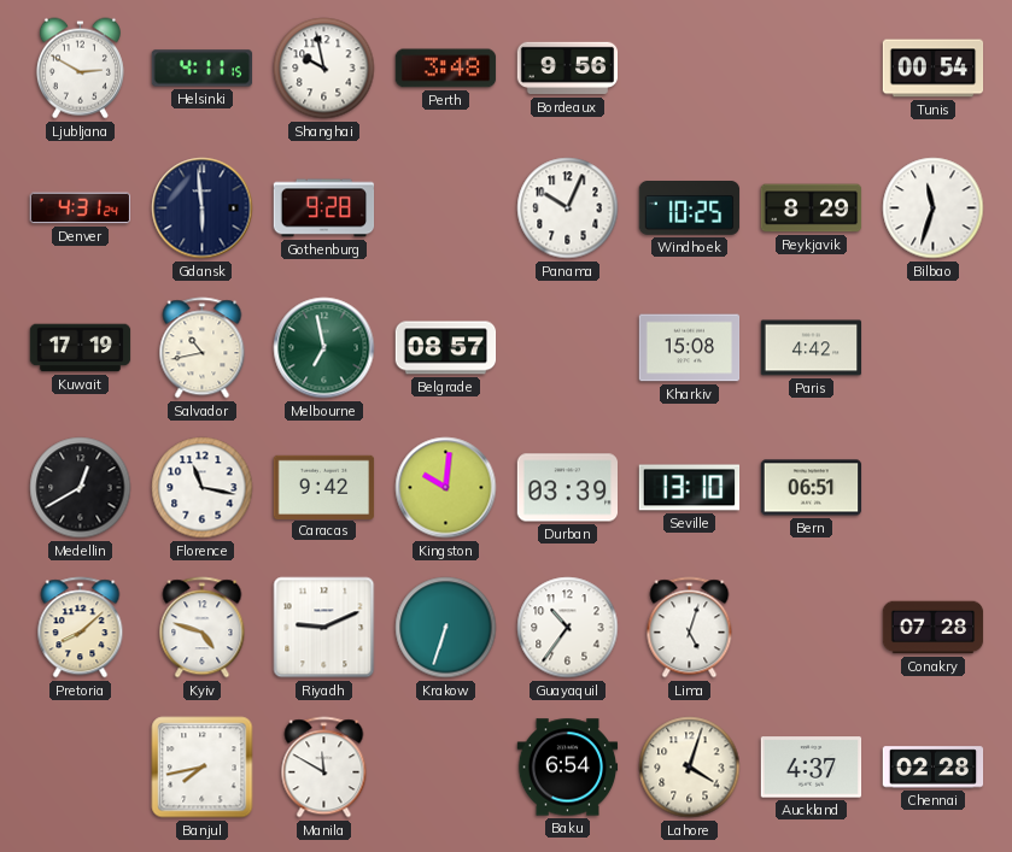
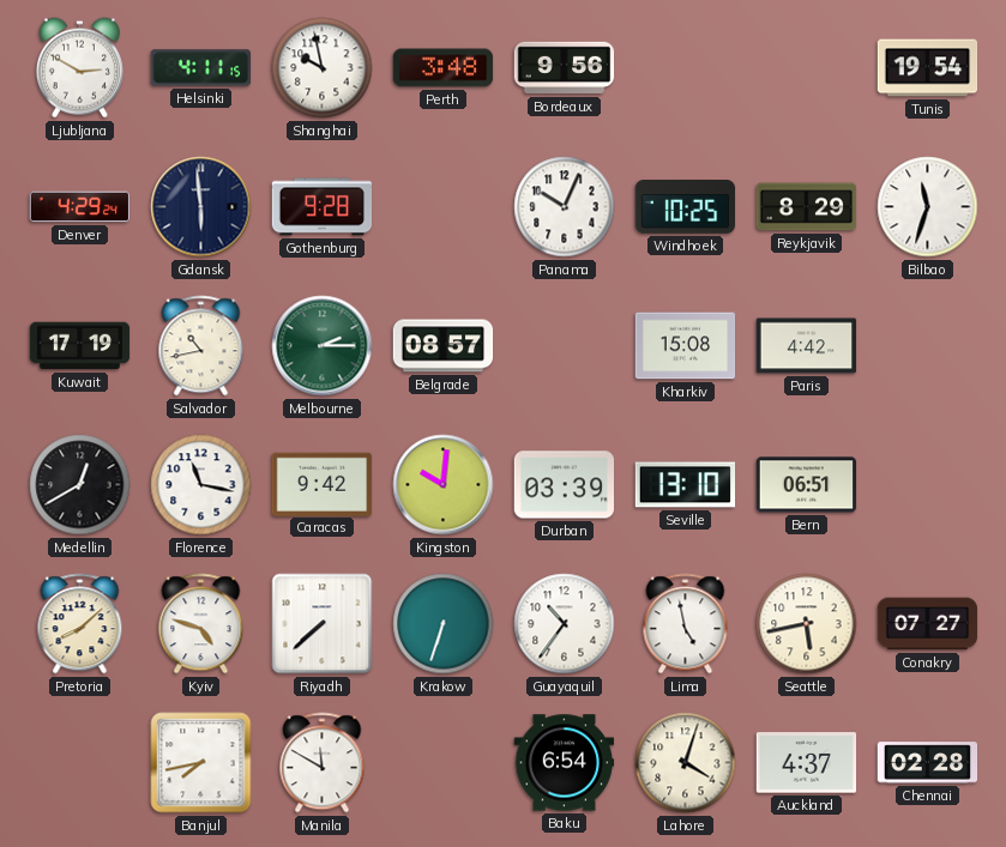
Tunis: 00:54 -> 19:54
Denver: 4:31 -> 4:29
Melbourne: 6:58 -> 2:15
Riyadh: 9:11 -> 7:38
Lima: 5:03 -> 4:58
Seattle: none -> 5:43
Conakry: 07:28 -> 07:27
